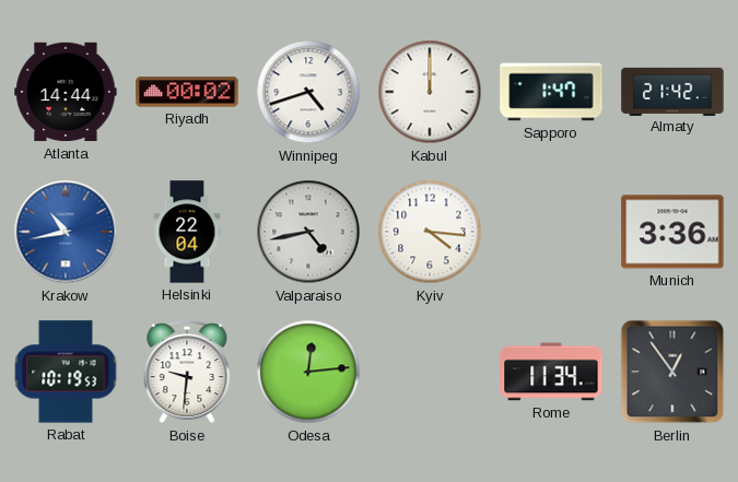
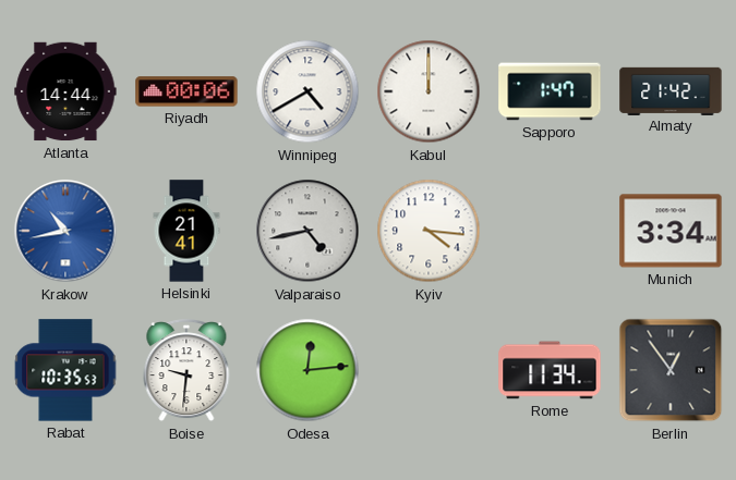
Riyadh: 00:02 -> 00:06
Winnipeg: 4:42 -> 4:40
Helsinki: 22:04 -> 21:41
Munich: 3:36 -> 3:34
Rabat: 10:19 -> 10:35
